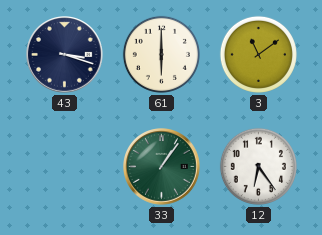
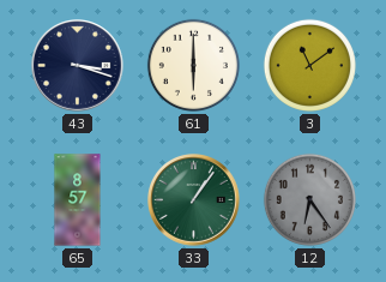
65: none -> 8:57
12 dial: white -> grey
